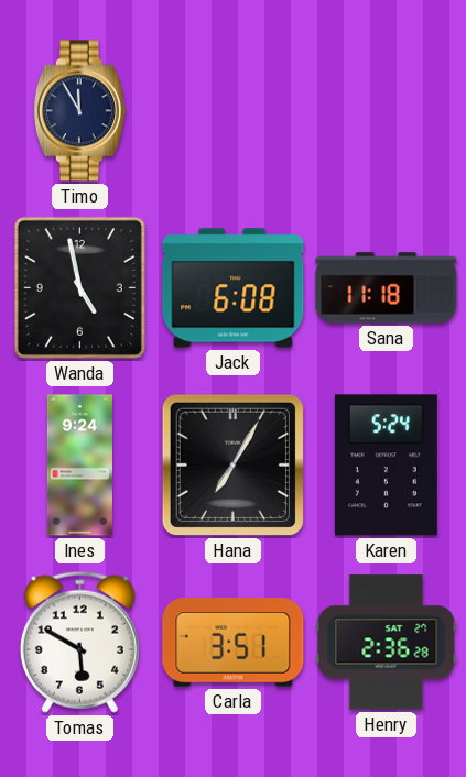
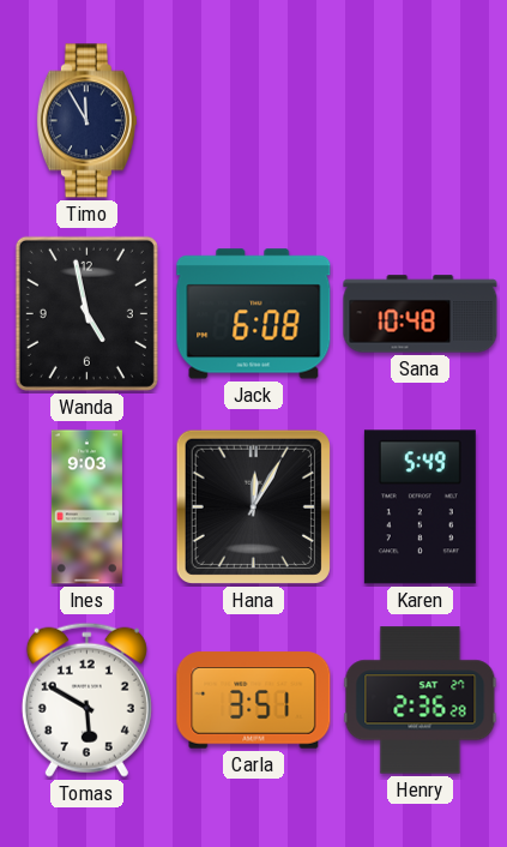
Sana: 11:18 -> 10:48
Ines: 9:24 -> 9:03
Hana: 7:05 -> 12:05
Karen: 5:24 -> 5:49
